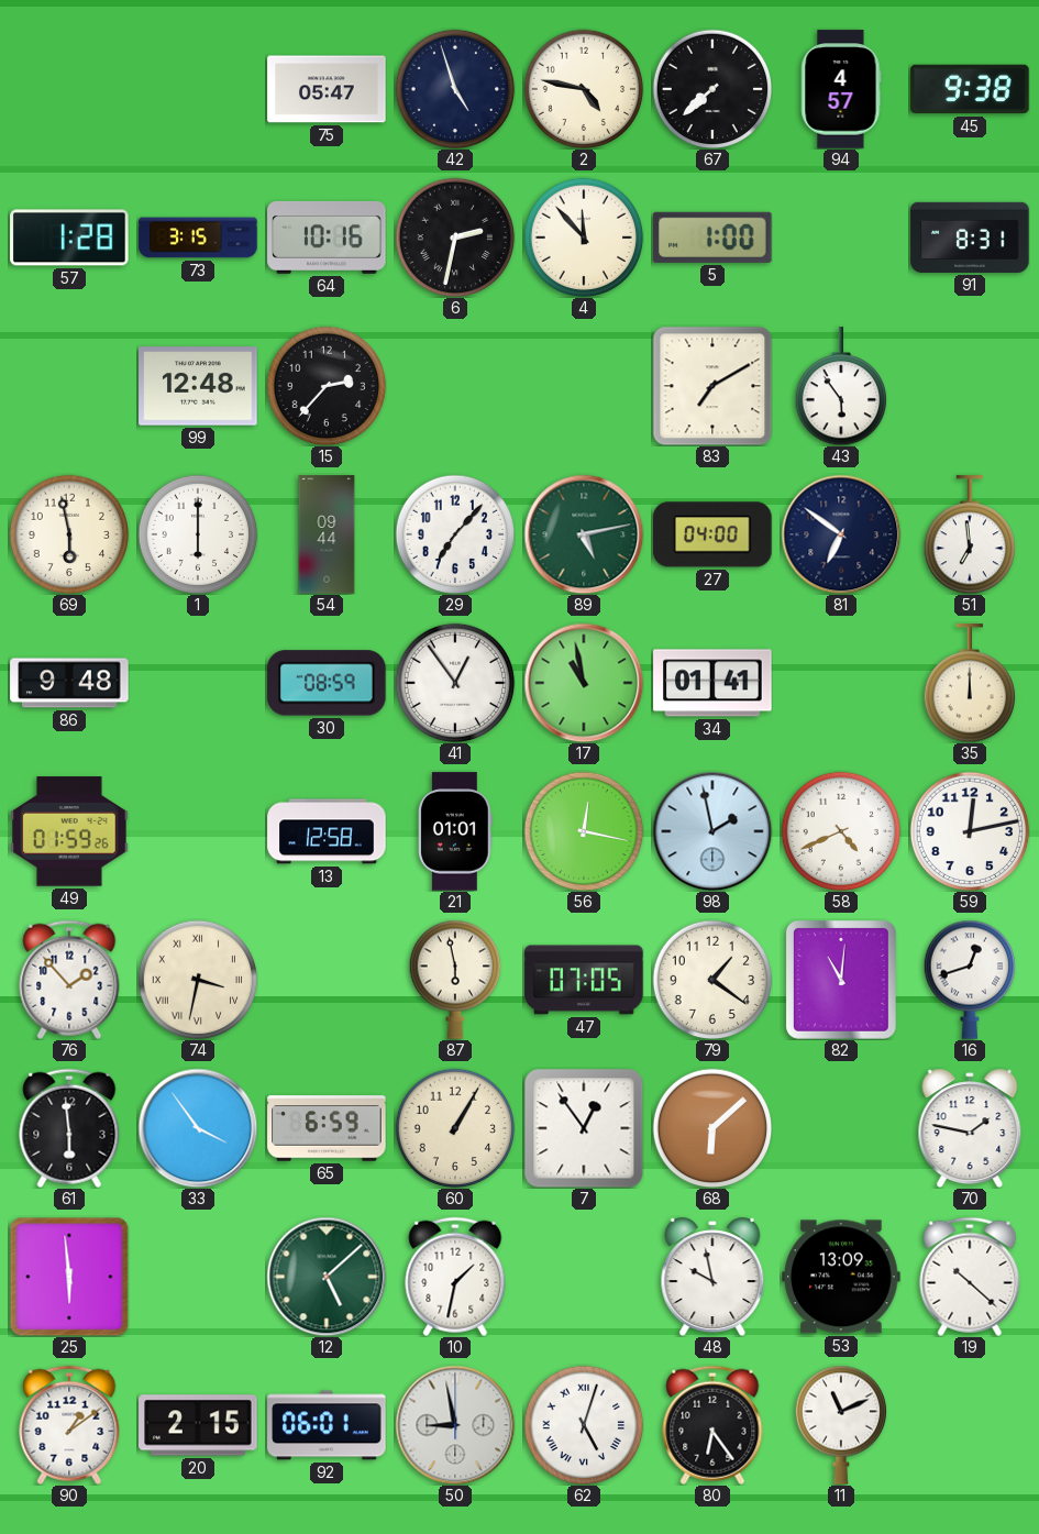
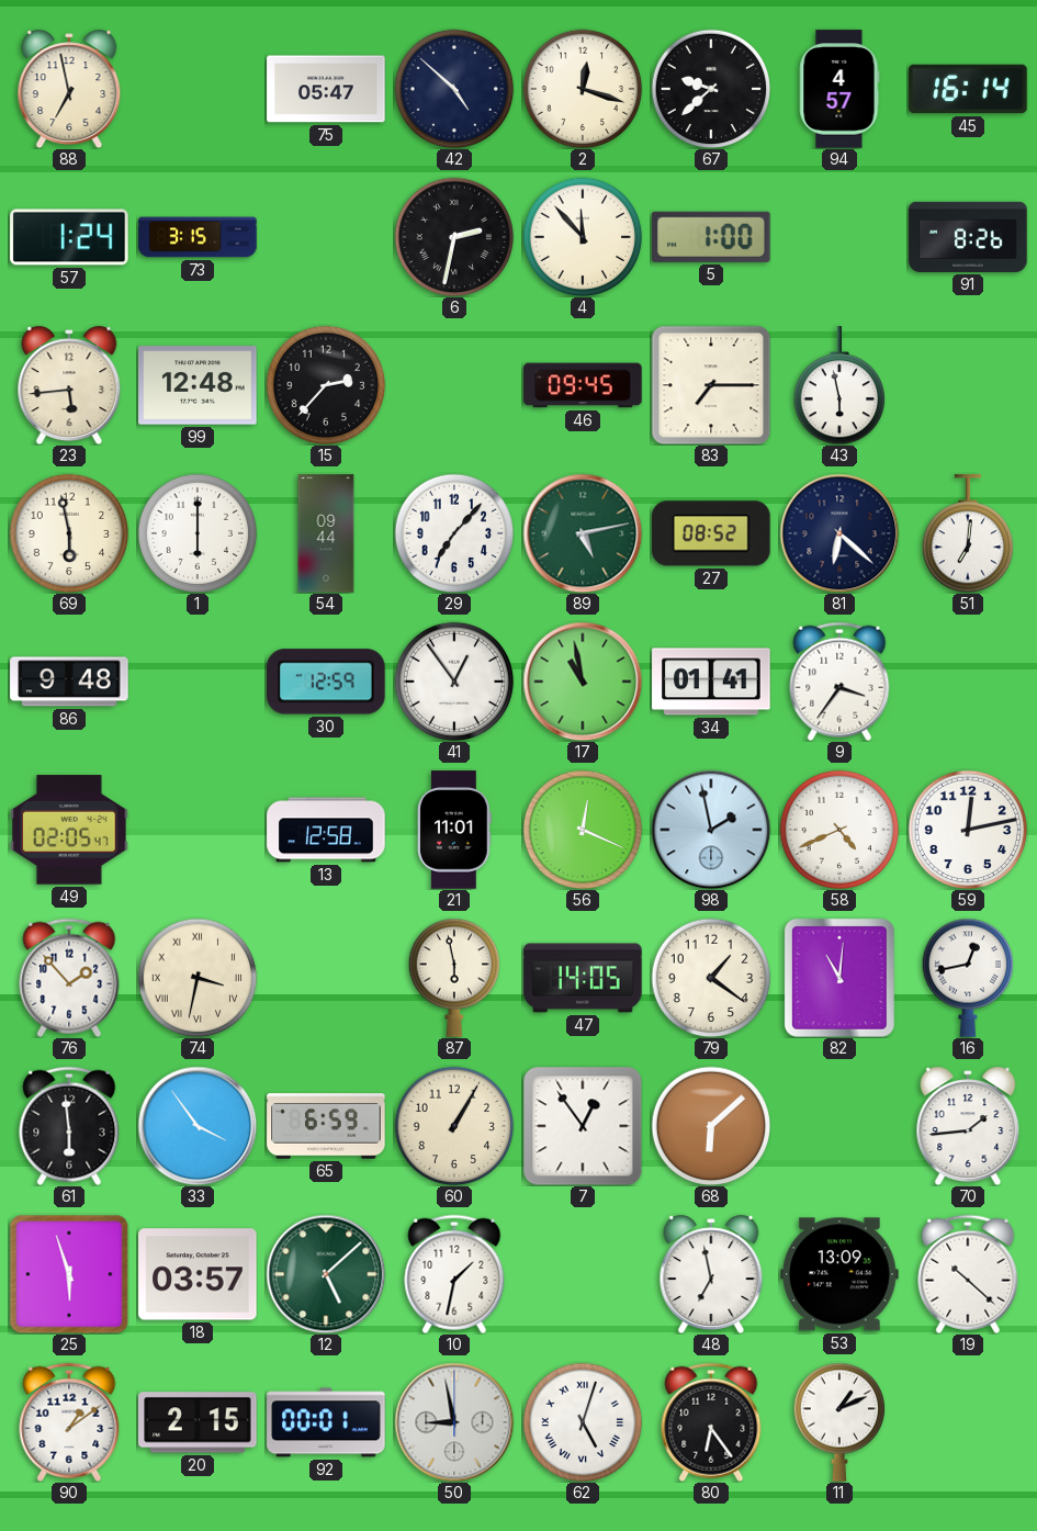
88: none -> 6:58
42: 4:57 -> 4:52
2: 4:47 -> 12:18
67: 7:38 -> 9:38
45: 9:38 -> 16:14
57: 1:28 -> 1:24
64: 10:16 -> none
91: 8:31 -> 8:26
23: none -> 5:44
46: none -> 09:45
83: 7:10 -> 7:15
43: 5:54 -> 5:58
27: 04:00 -> 08:52
81: 6:51 -> 6:22
51: 6:59 -> 7:01
30: 08:59 -> 12:59
9: none -> 3:36
35: 12:00 -> none
49: 01:59 -> 02:05
21: 01:01 -> 11:01
56: 12:17 -> 12:19
47: 07:05 -> 14:05
16: 12:42 -> 12:43
70: 1:47 -> 1:44
25: 5:59 -> 5:57
18: none -> 03:57
48: 9:58 -> 6:58
92: 06:01 -> 00:01
11: 11:11 -> 1:11
